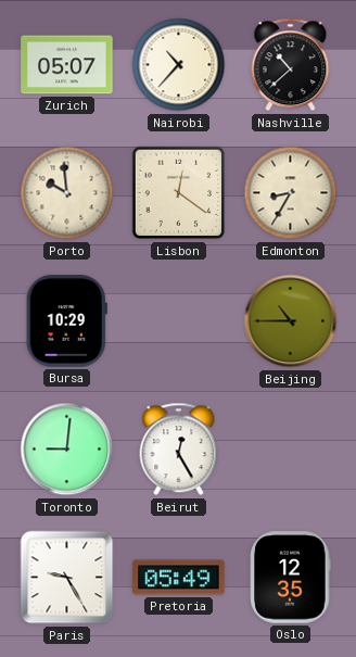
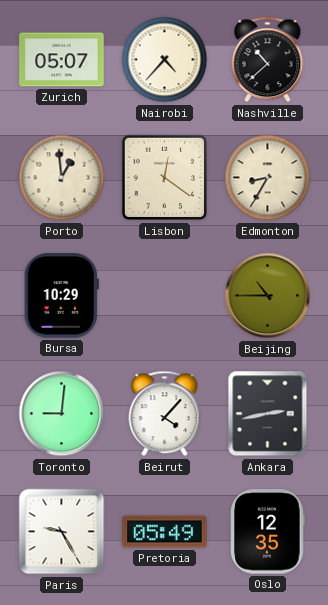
Nairobi: 10:37 -> 4:37
Porto: 9:59 -> 12:59
Beirut: 12:25 -> 4:07
Ankara: none -> 2:43
